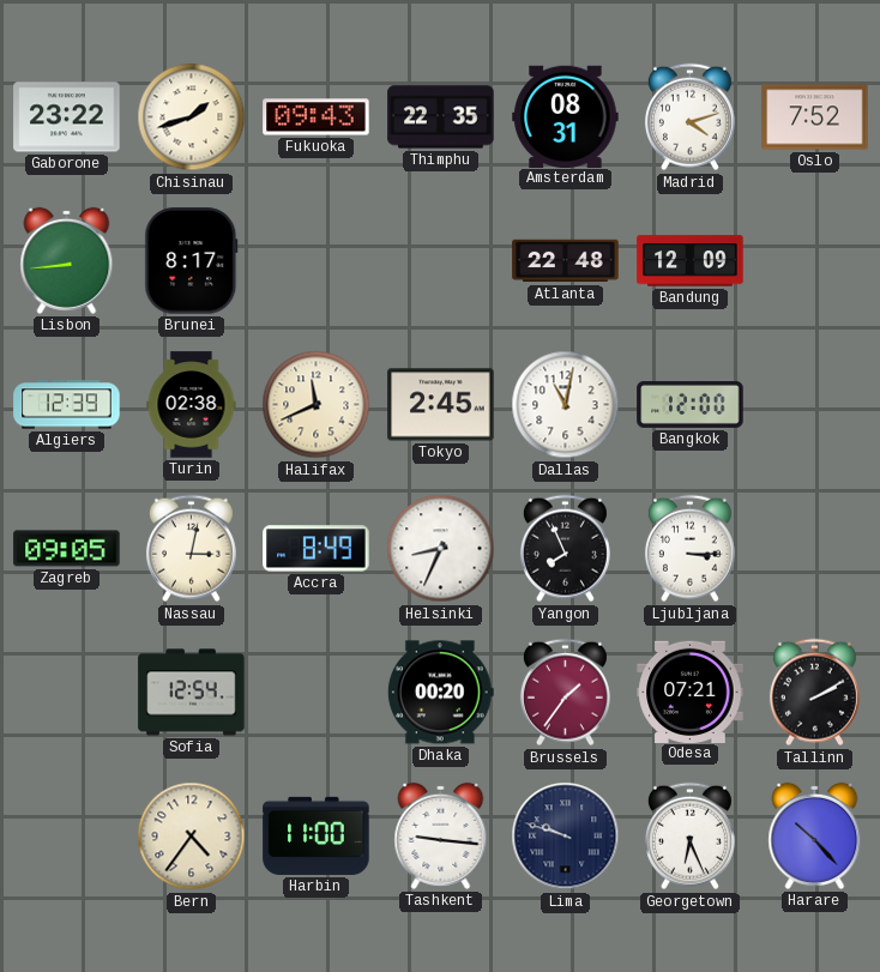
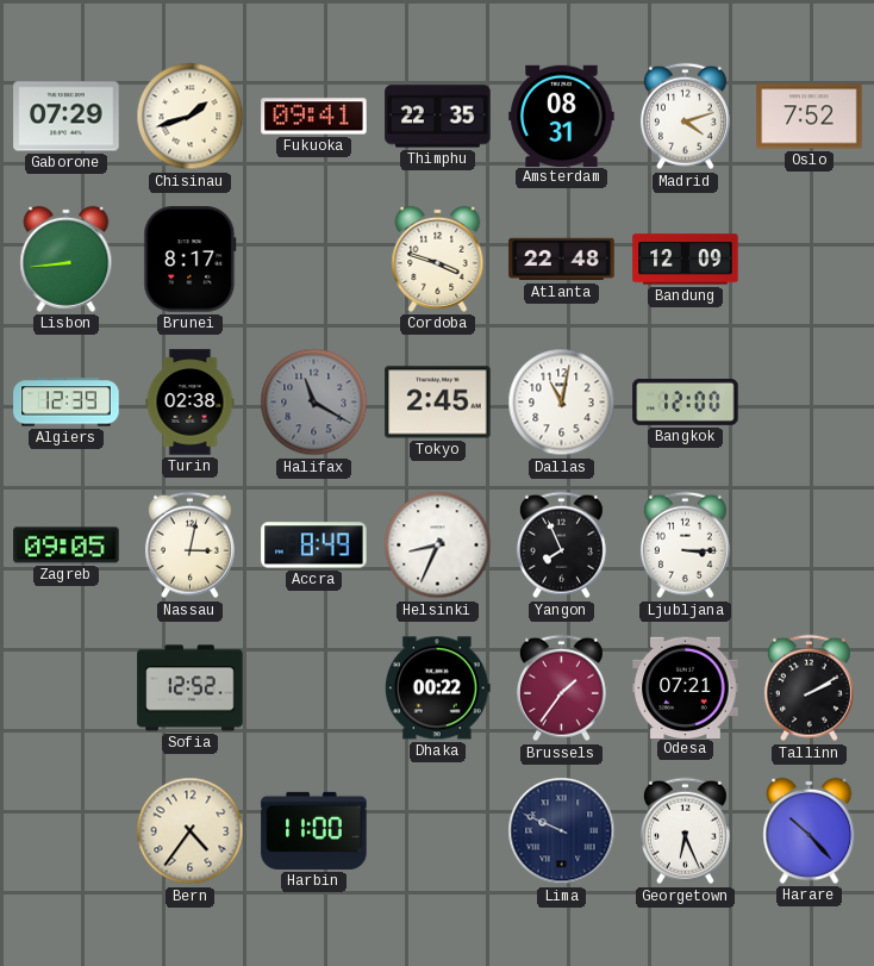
Gaborone: 23:22 -> 07:29
Fukuoka: 09:43 -> 09:41
Cordoba: none -> 3:48
Halifax: 11:41 -> 11:20
Halifax dial: cream -> grey
Sofia: 12:54 -> 12:52
Dhaka: 00:20 -> 00:22
Tashkent: 9:16 -> none
Lima: 9:48 -> 9:49
